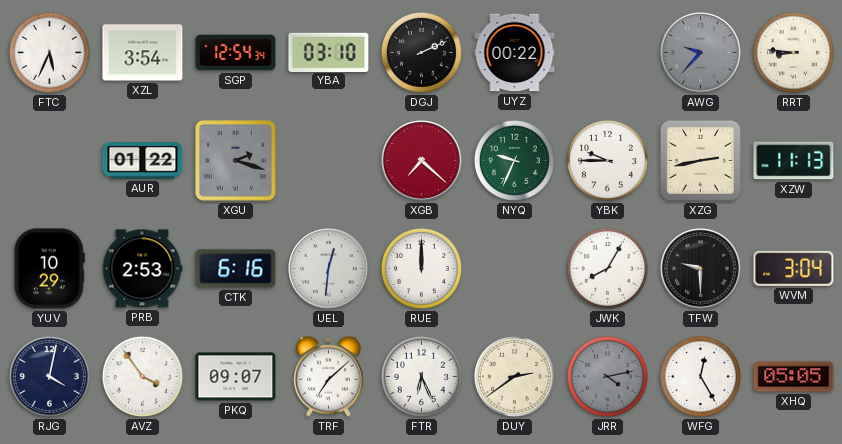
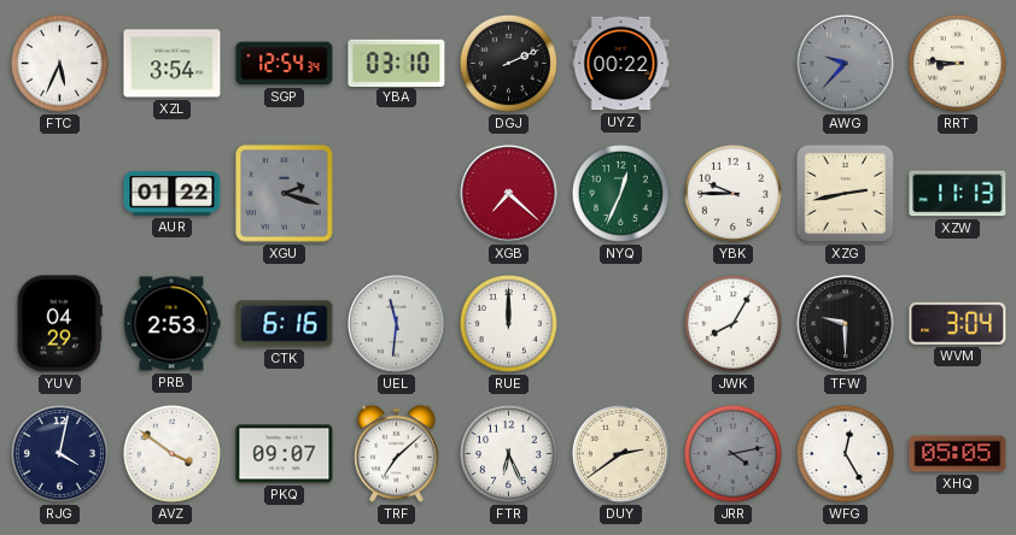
NYQ: 9:34 -> 12:34
YUV: 10:29 -> 04:29
UEL: 12:31 -> 11:31
AVZ: 3:54 -> 3:51
